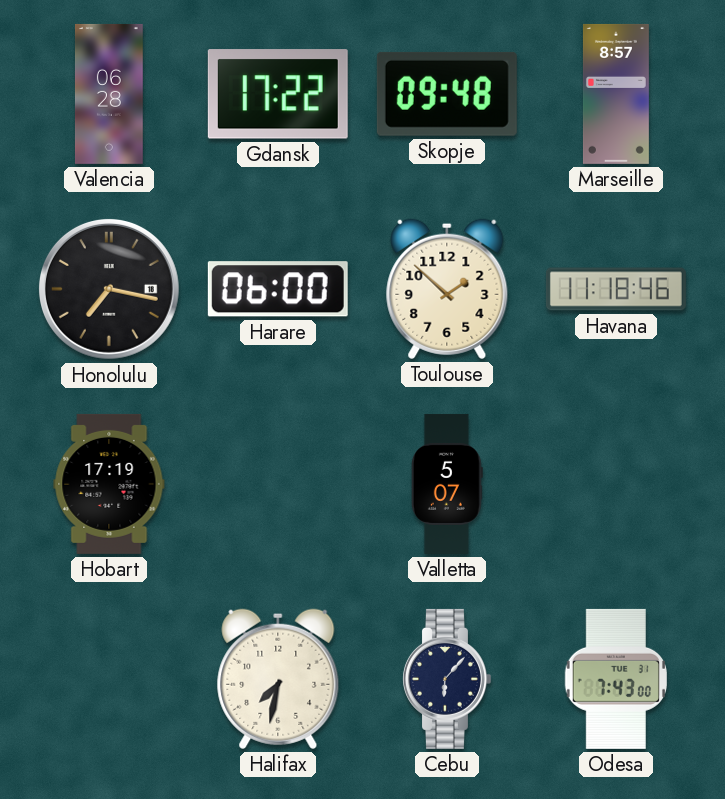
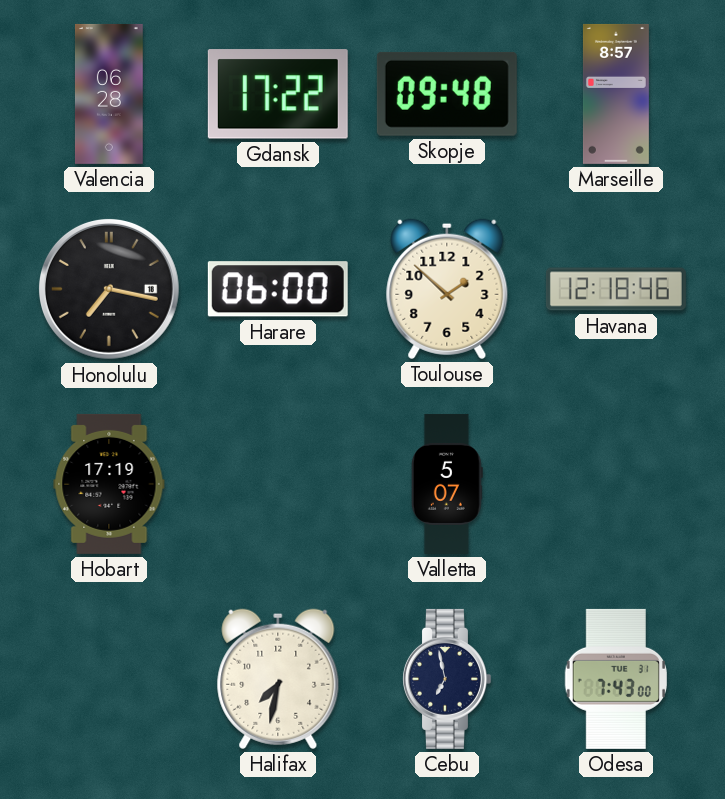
Havana: 11:18 -> 12:18
Cebu: 6:07 -> 6:58
